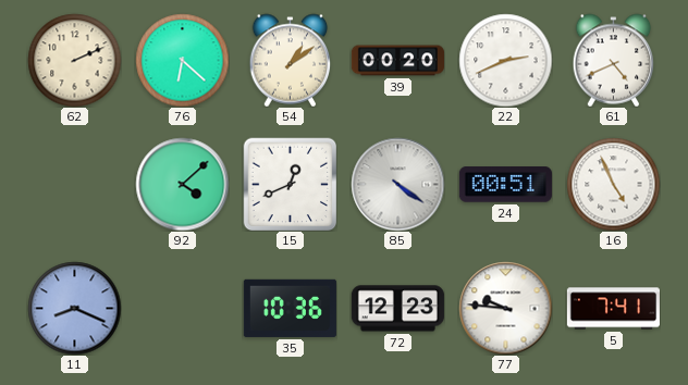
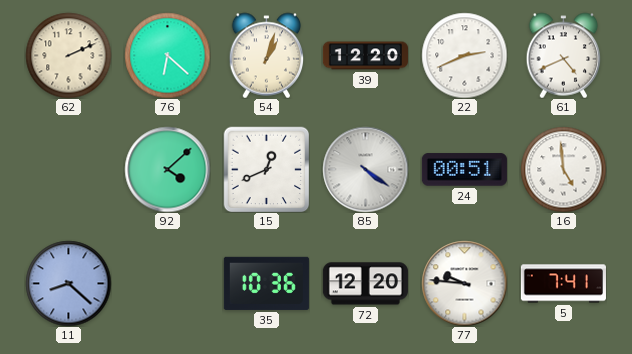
54: 1:09 -> 1:03
39: 00:20 -> 12:20
16: 4:56 -> 4:59
11: 8:19 -> 8:22
72: 12:23 -> 12:20
